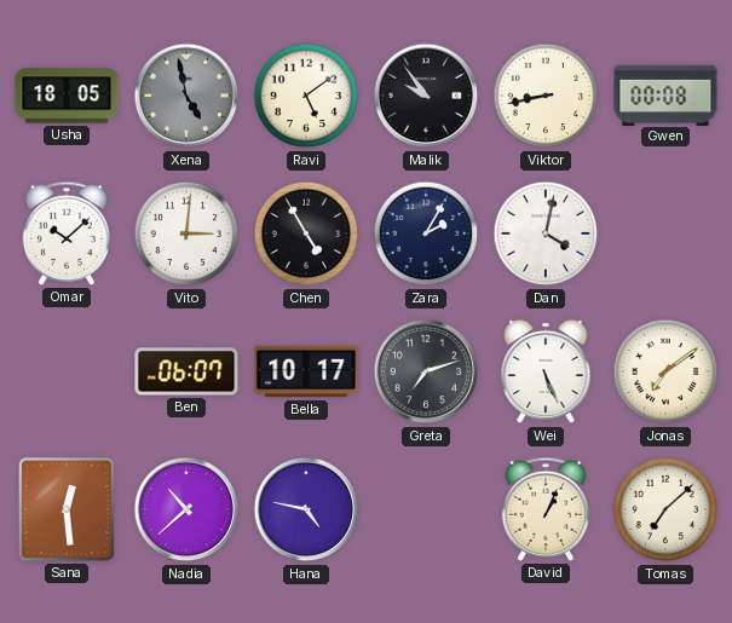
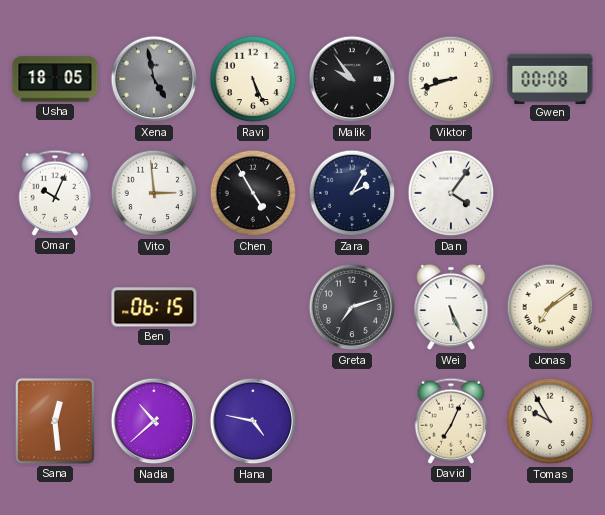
Ravi: 5:09 -> 5:26
Viktor: 8:43 -> 8:42
Omar: 10:08 -> 10:04
Vito: 3:01 -> 2:59
Dan: 4:02 -> 4:06
Ben: 06:07 -> 06:15
Bella: 10:17 -> none
David: 1:04 -> 7:04
Tomas: 7:08 -> 9:55
